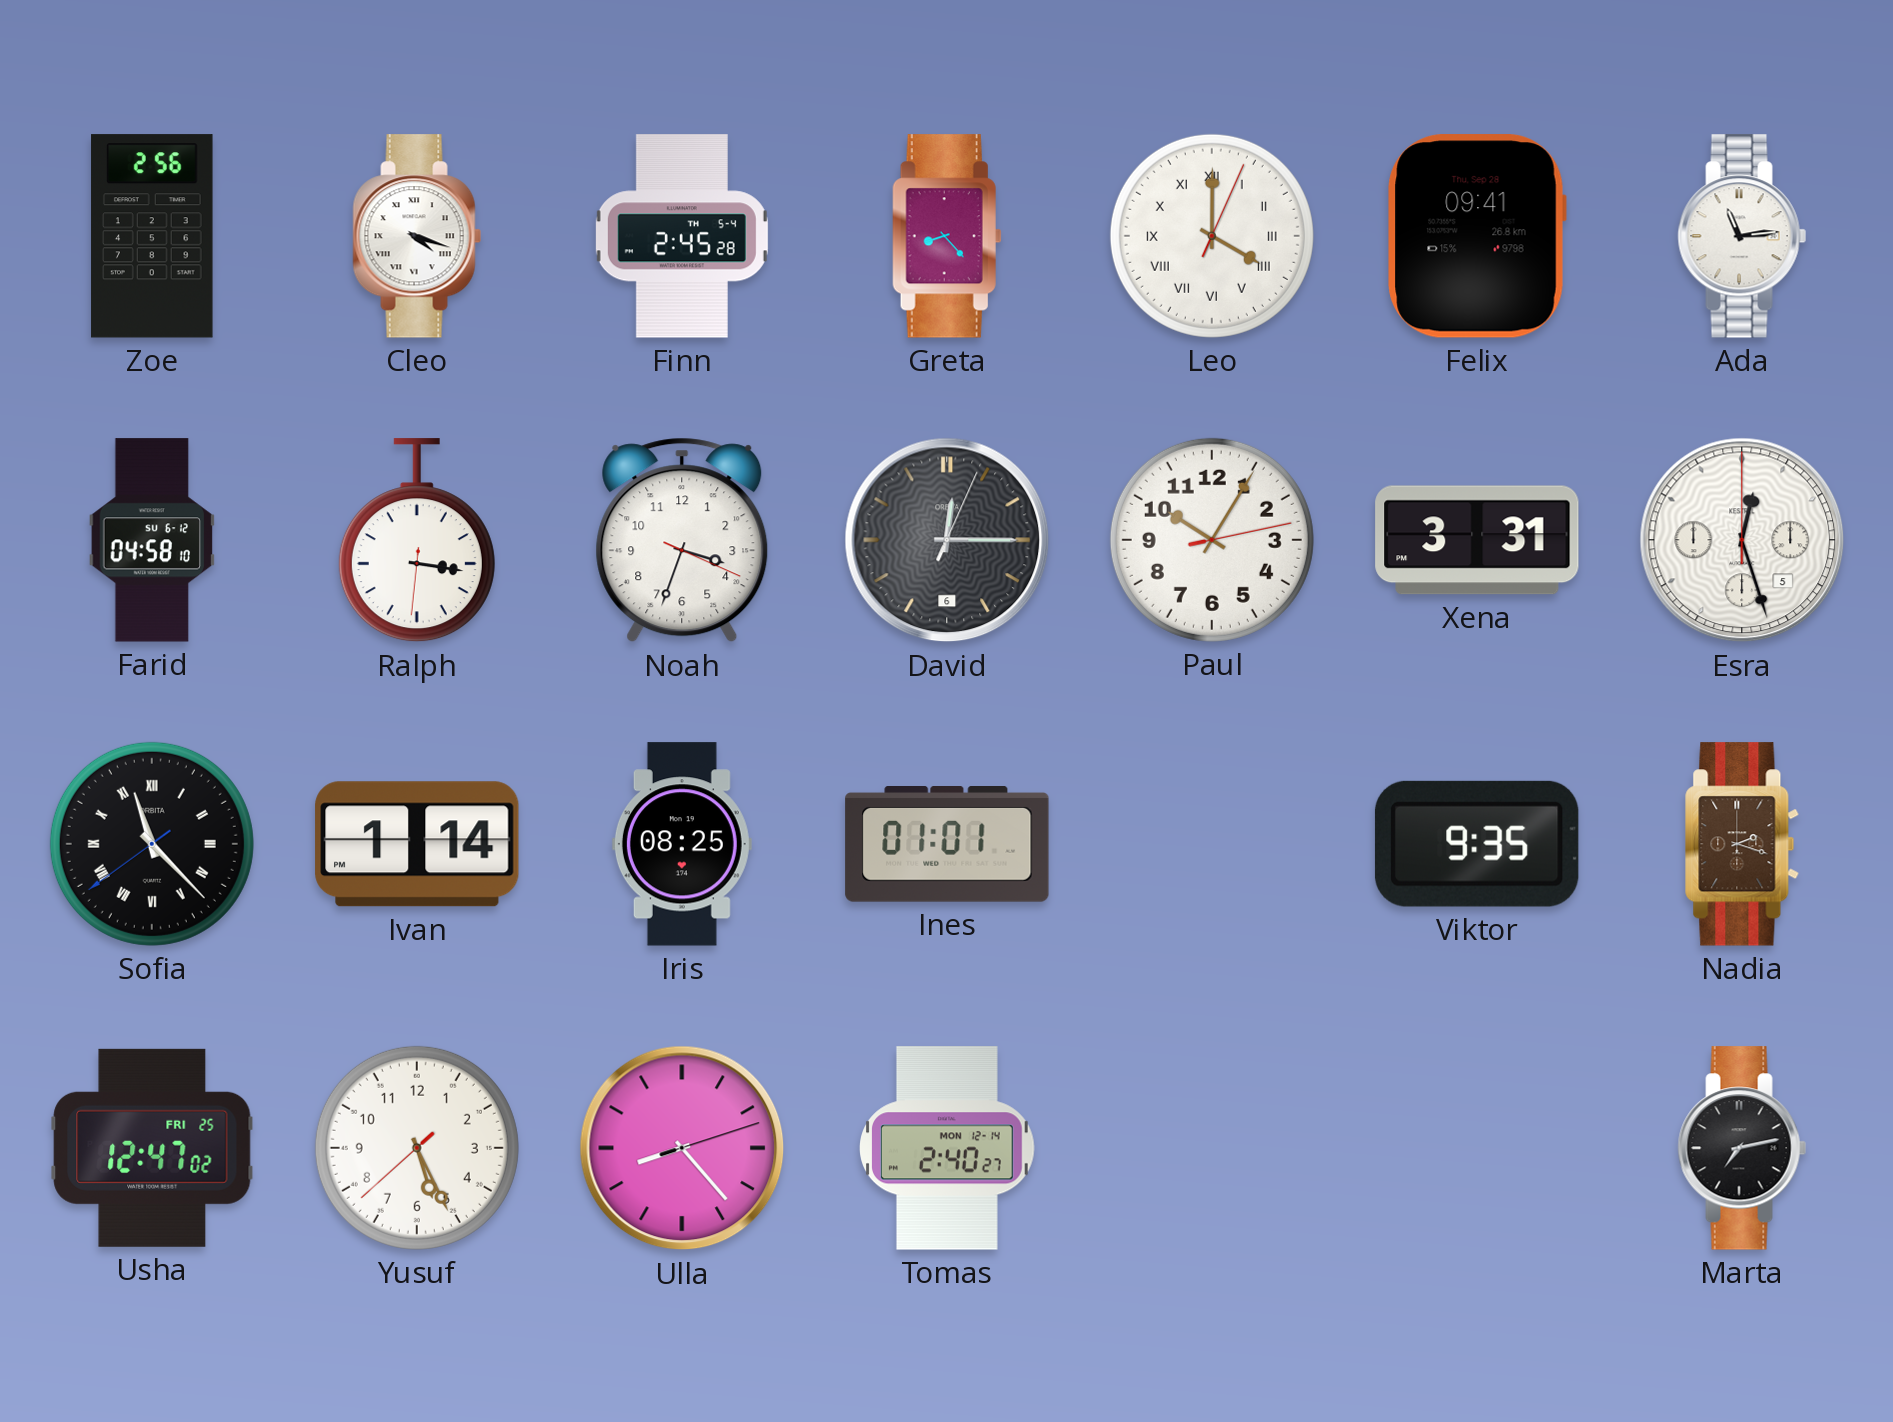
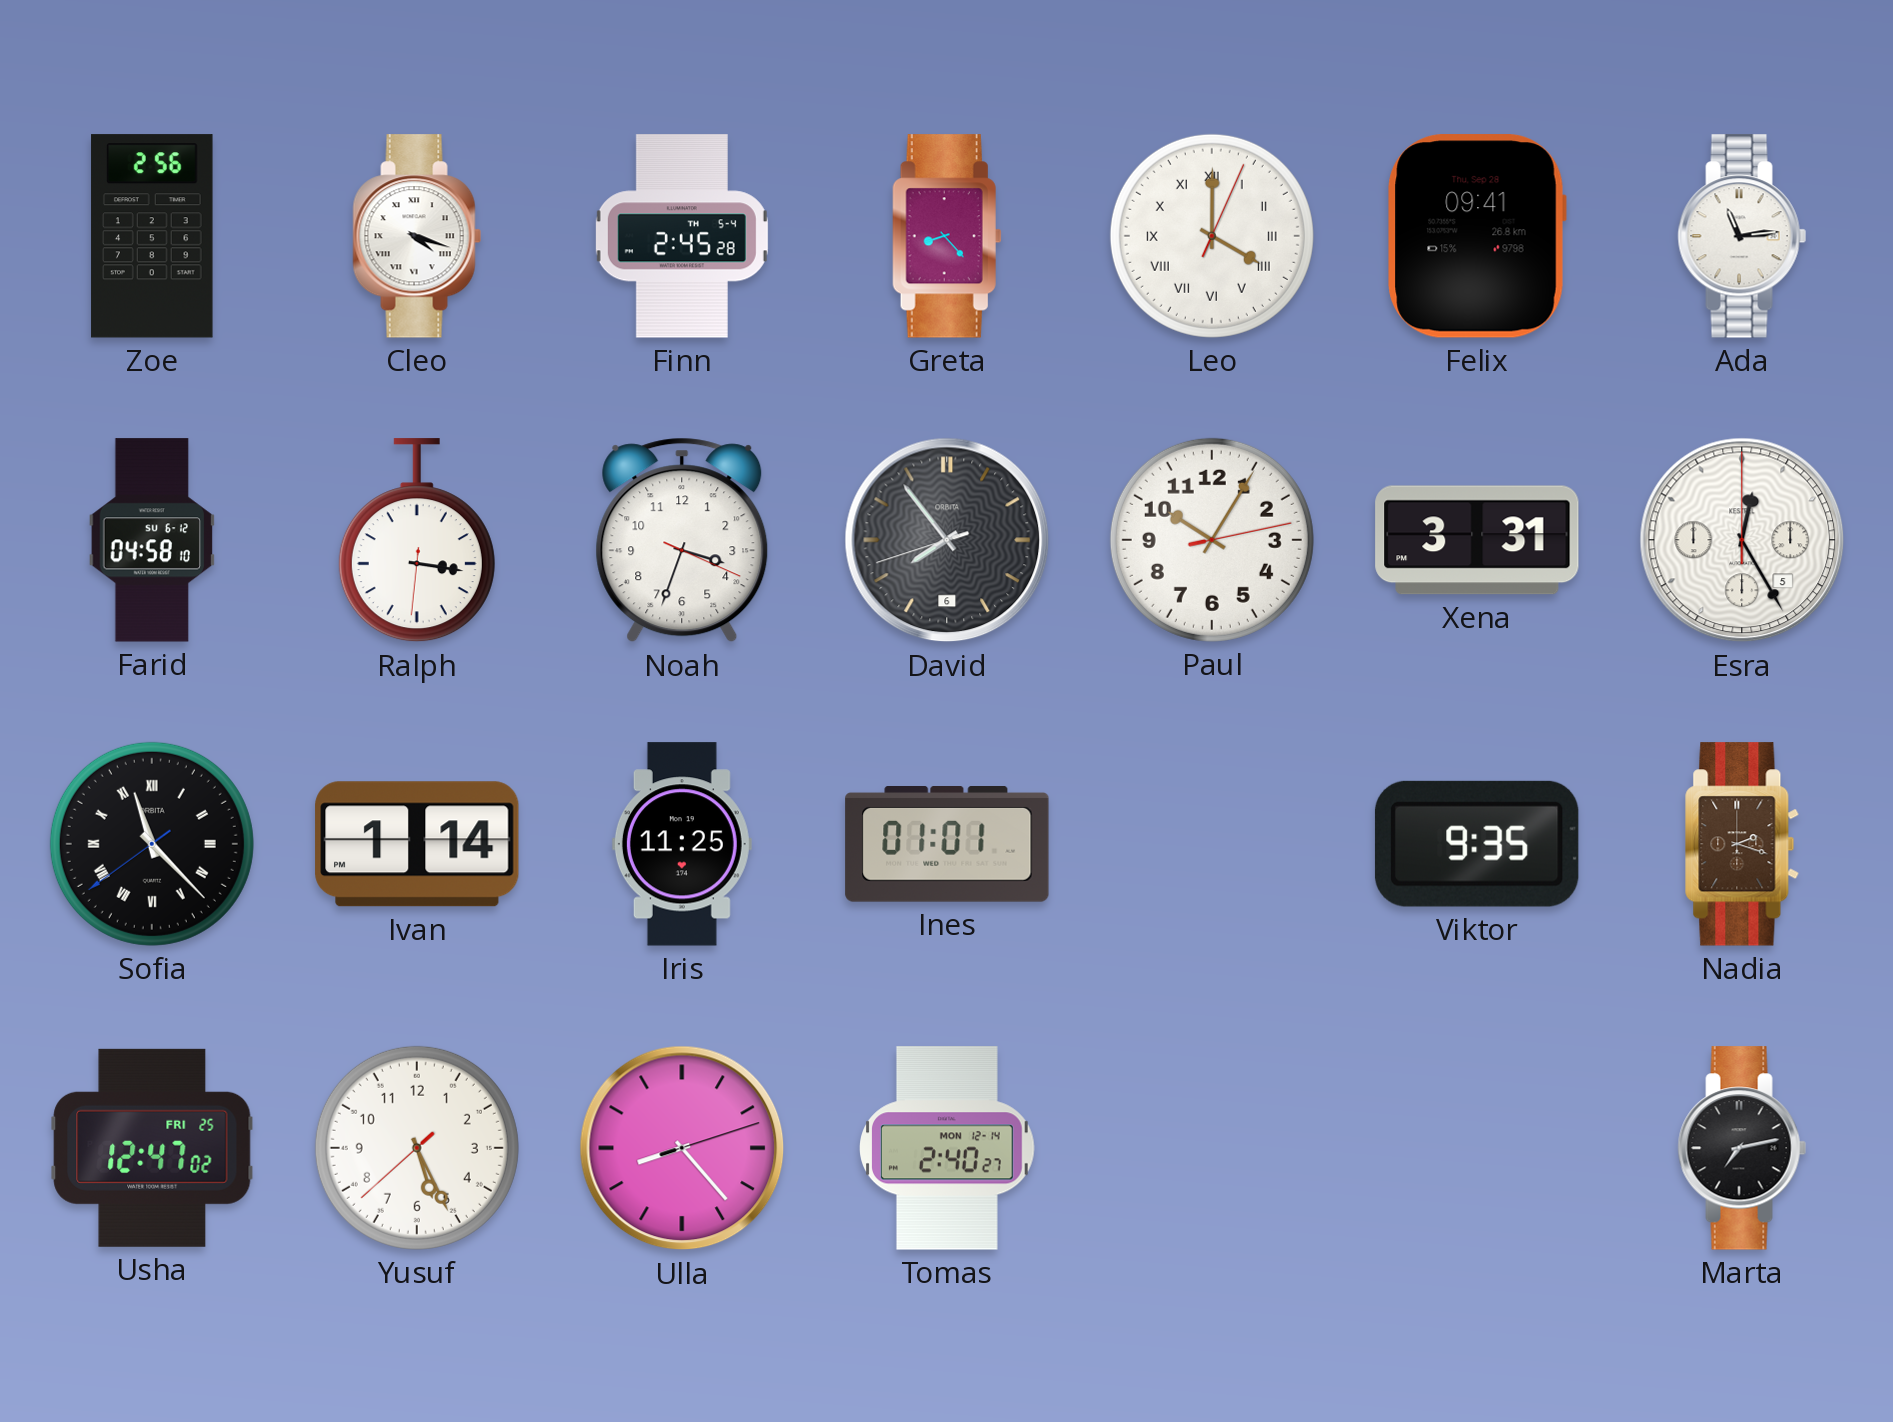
David: 12:15 -> 7:53
Esra: 12:27 -> 12:25
Iris: 08:25 -> 11:25
